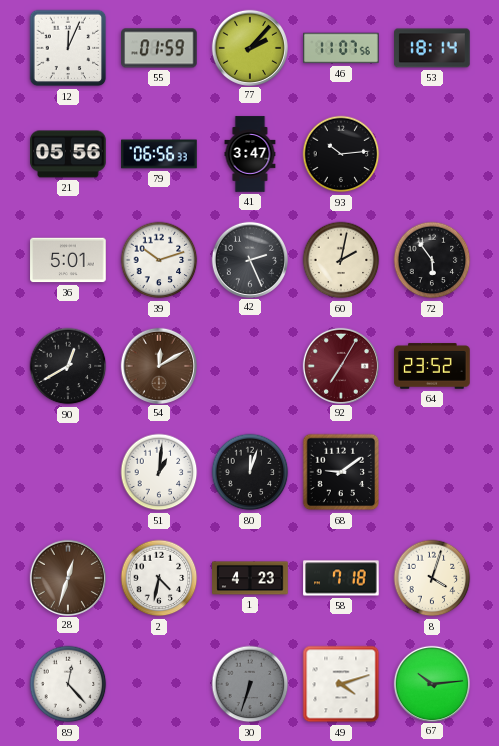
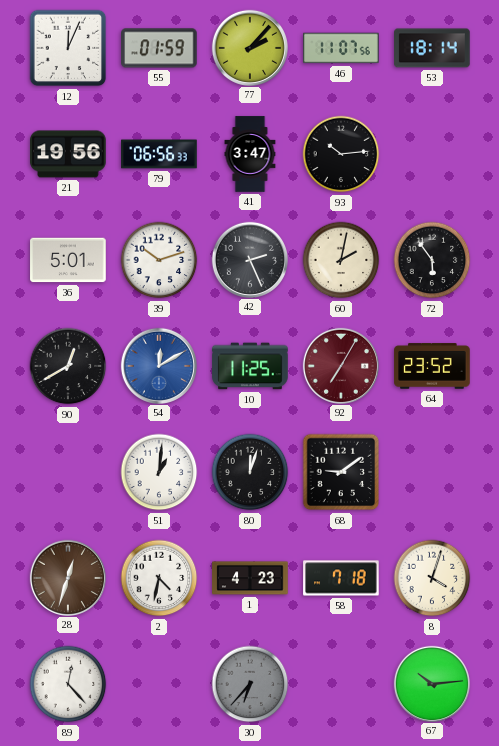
21: 05:56 -> 19:56
54 dial: brown -> blue
10: none -> 11:25
30: 6:33 -> 6:37
49: 4:12 -> none
